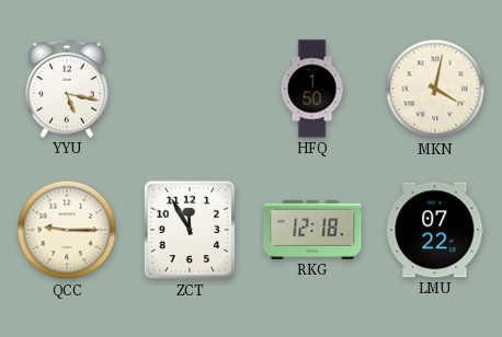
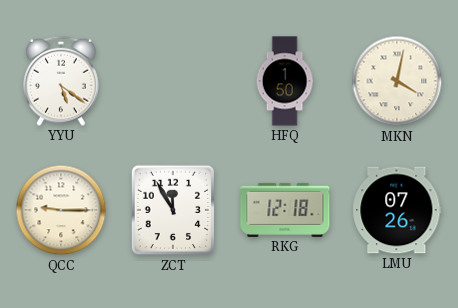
YYU: 5:17 -> 5:21
LMU: 07:22 -> 07:26
